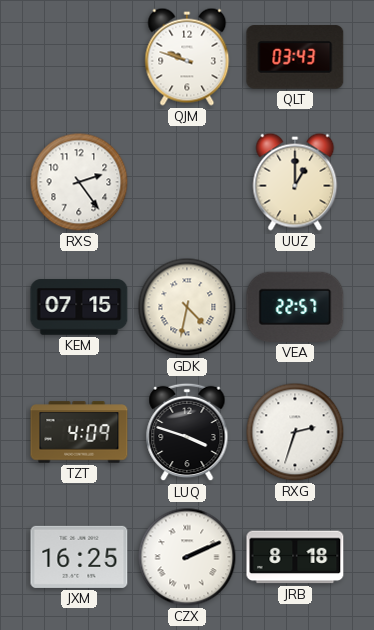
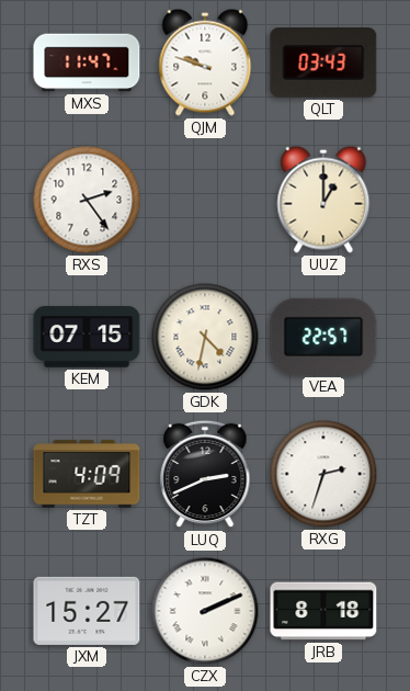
MXS: none -> 11:47
LUQ: 3:48 -> 2:41
JXM: 16:25 -> 15:27
